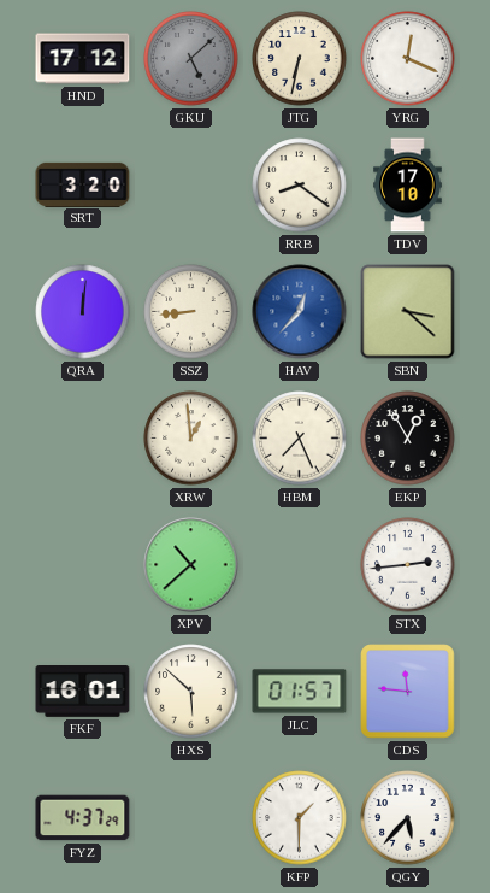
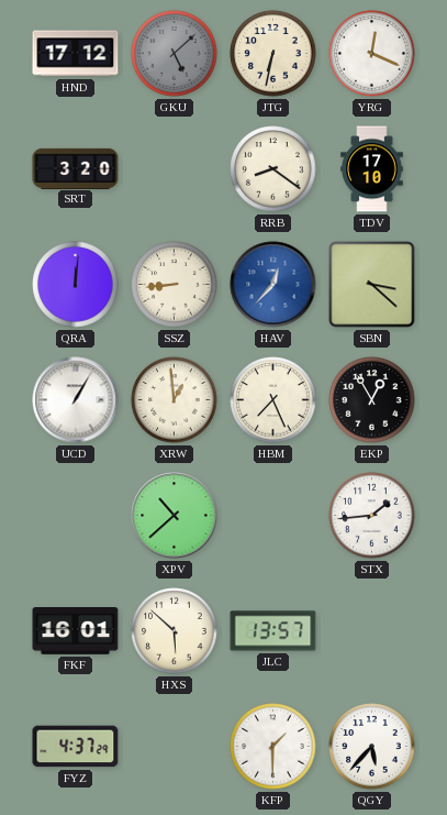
UCD: none -> 1:05
STX: 2:44 -> 1:44
JLC: 01:57 -> 13:57
CDS: 11:46 -> none
